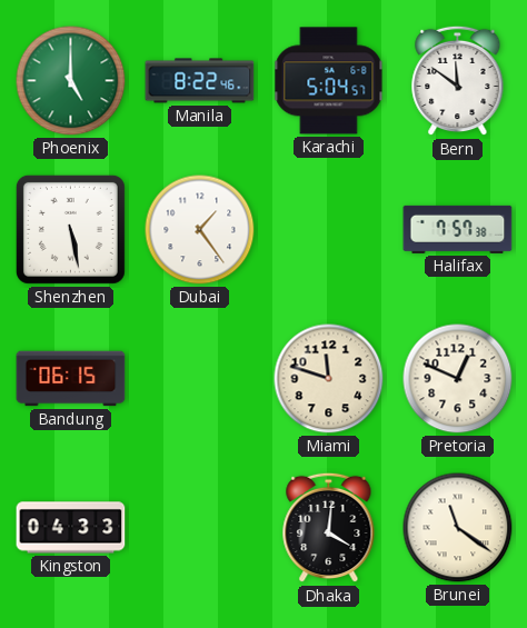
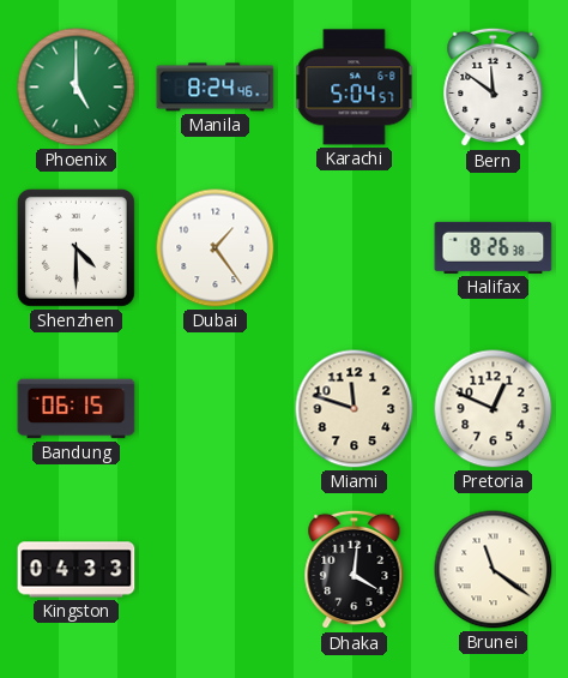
Manila: 8:22 -> 8:24
Shenzhen: 5:28 -> 4:30
Halifax: 7:57 -> 8:26
